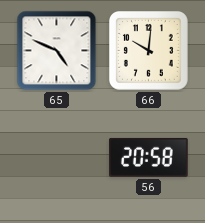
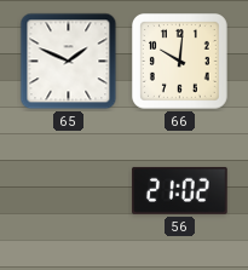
65: 4:49 -> 1:49
56: 20:58 -> 21:02
